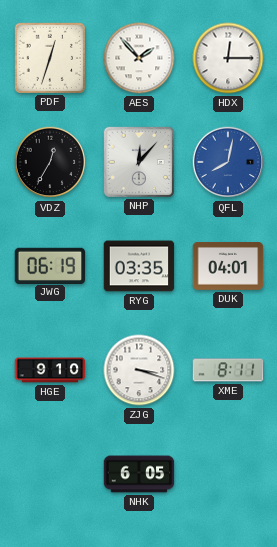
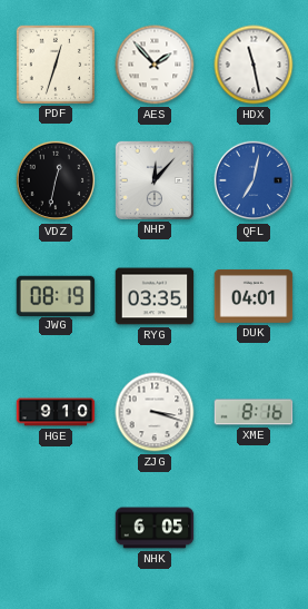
HDX: 12:15 -> 11:28
VDZ: 12:35 -> 12:32
QFL: 8:02 -> 7:02
JWG: 06:19 -> 08:19
XME: 8:11 -> 8:16
